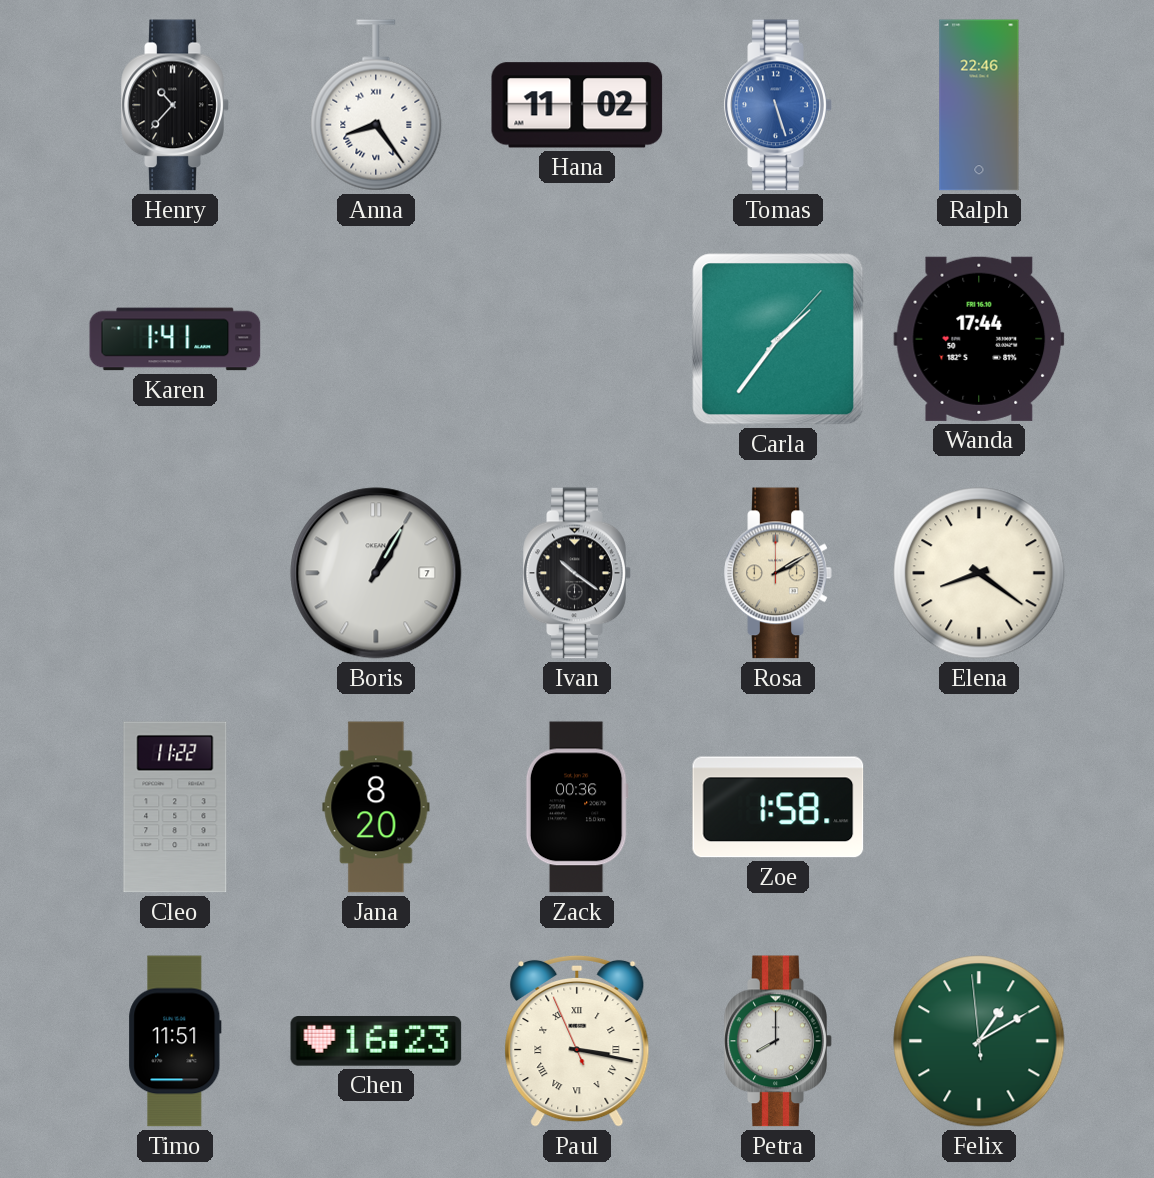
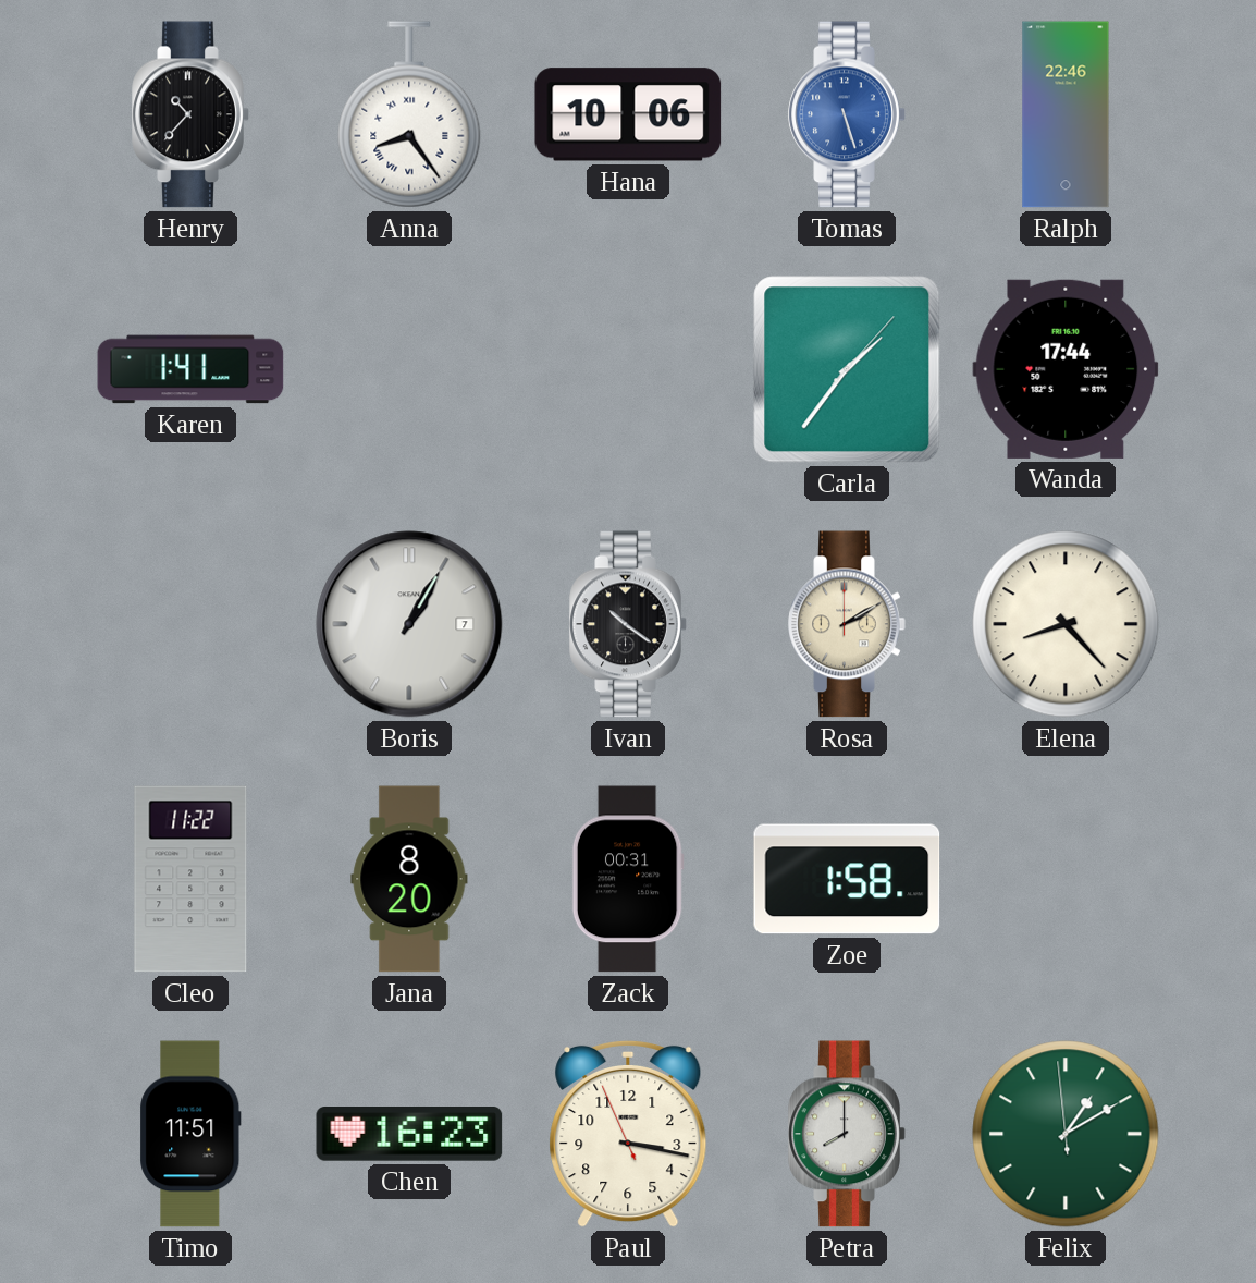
Hana: 11:02 -> 10:06
Elena: 8:21 -> 8:23
Zack: 00:36 -> 00:31
Paul numerals: Roman -> Arabic
